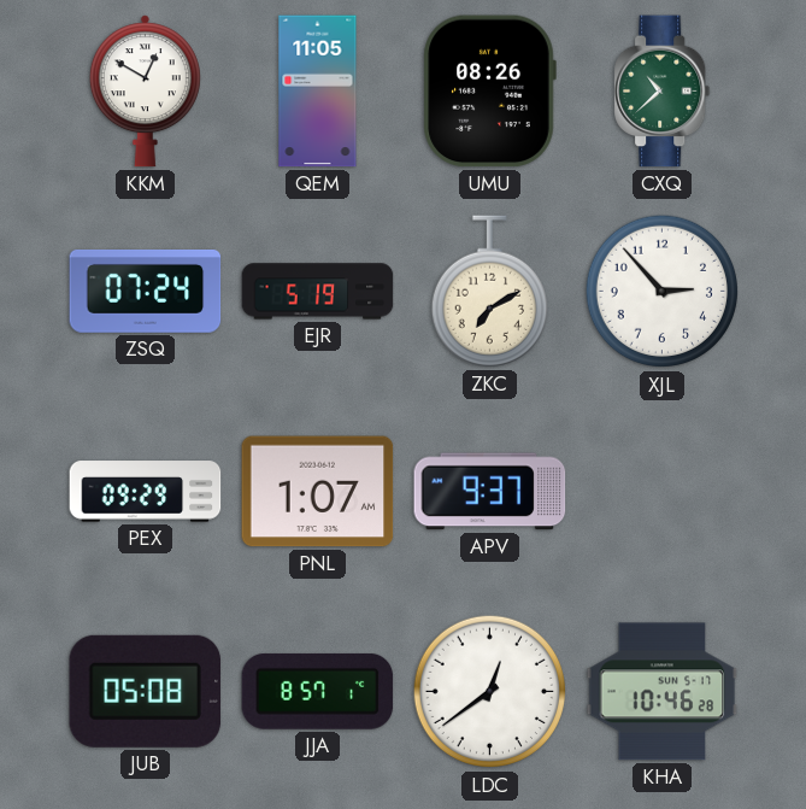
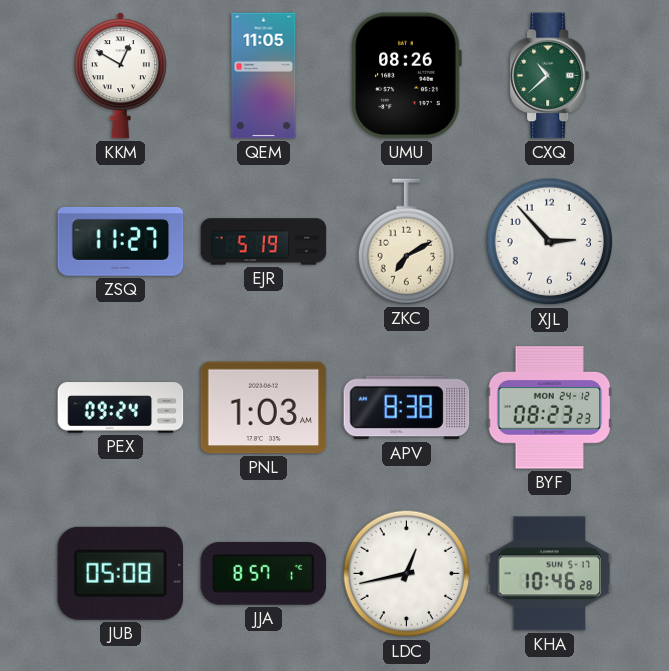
ZSQ: 07:24 -> 11:27
PEX: 09:29 -> 09:24
PNL: 1:07 -> 1:03
APV: 9:37 -> 8:38
BYF: none -> 08:23
LDC: 12:39 -> 12:43
